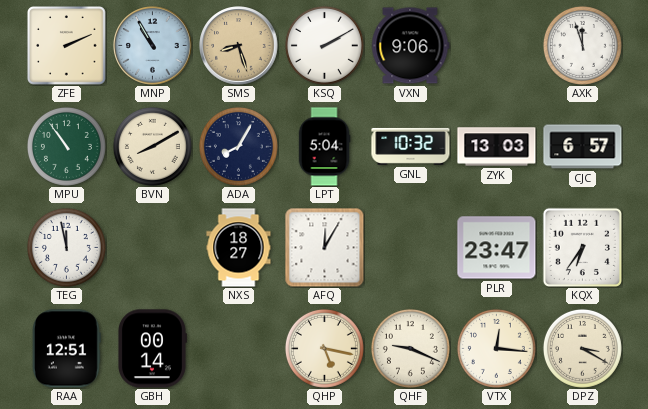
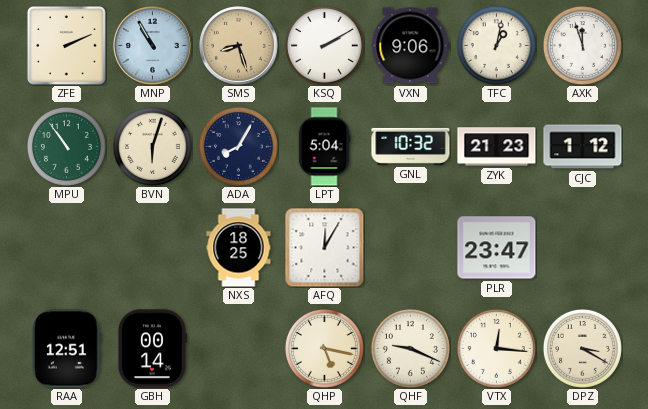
TFC: none -> 1:02
BVN: 8:10 -> 6:03
ZYK: 13:03 -> 21:23
CJC: 6:57 -> 1:12
TEG: 11:58 -> none
NXS: 18:27 -> 18:25
KQX: 6:36 -> none
